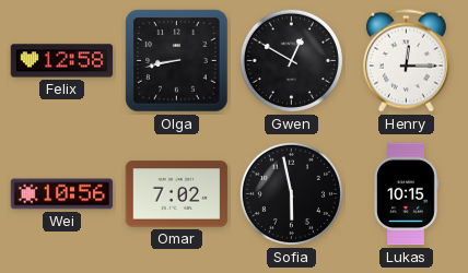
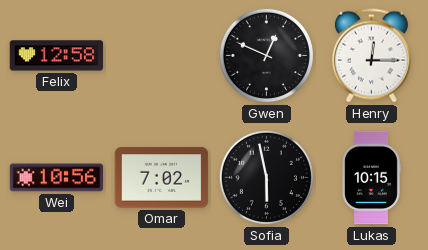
Olga: 8:43 -> none
Gwen: 12:50 -> 12:49
